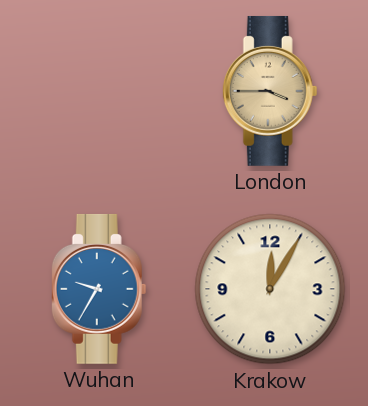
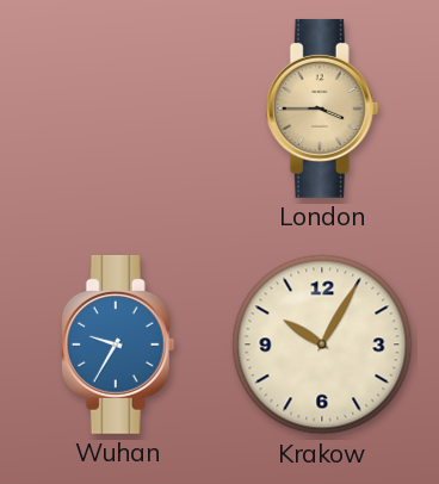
Krakow: 12:05 -> 10:05
